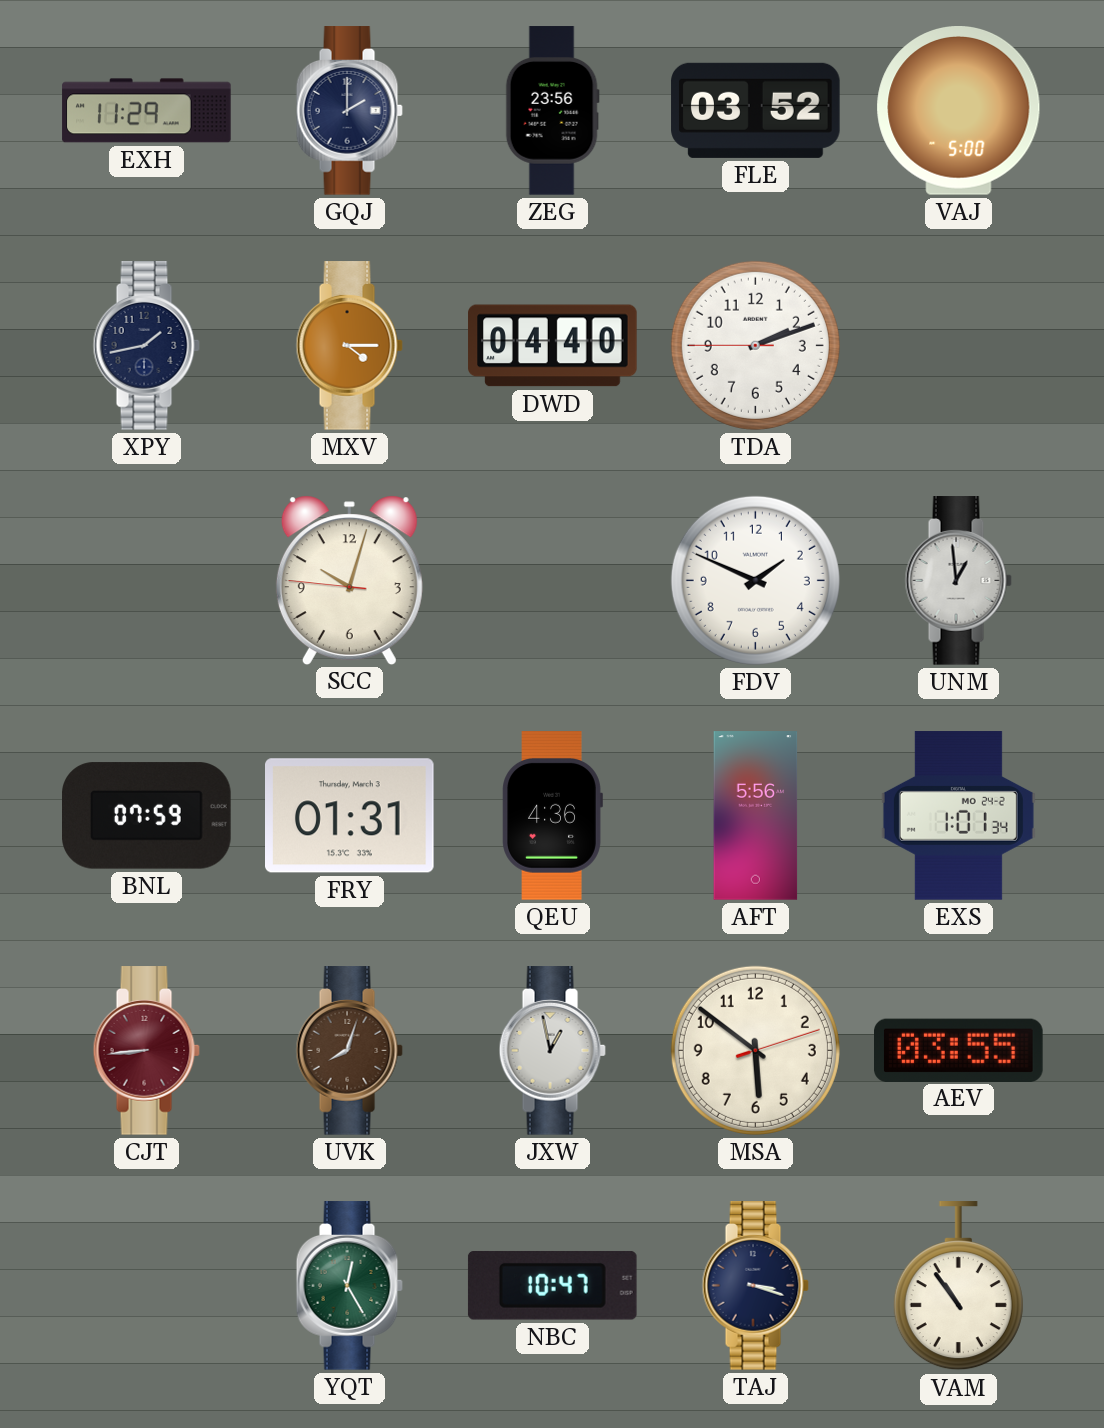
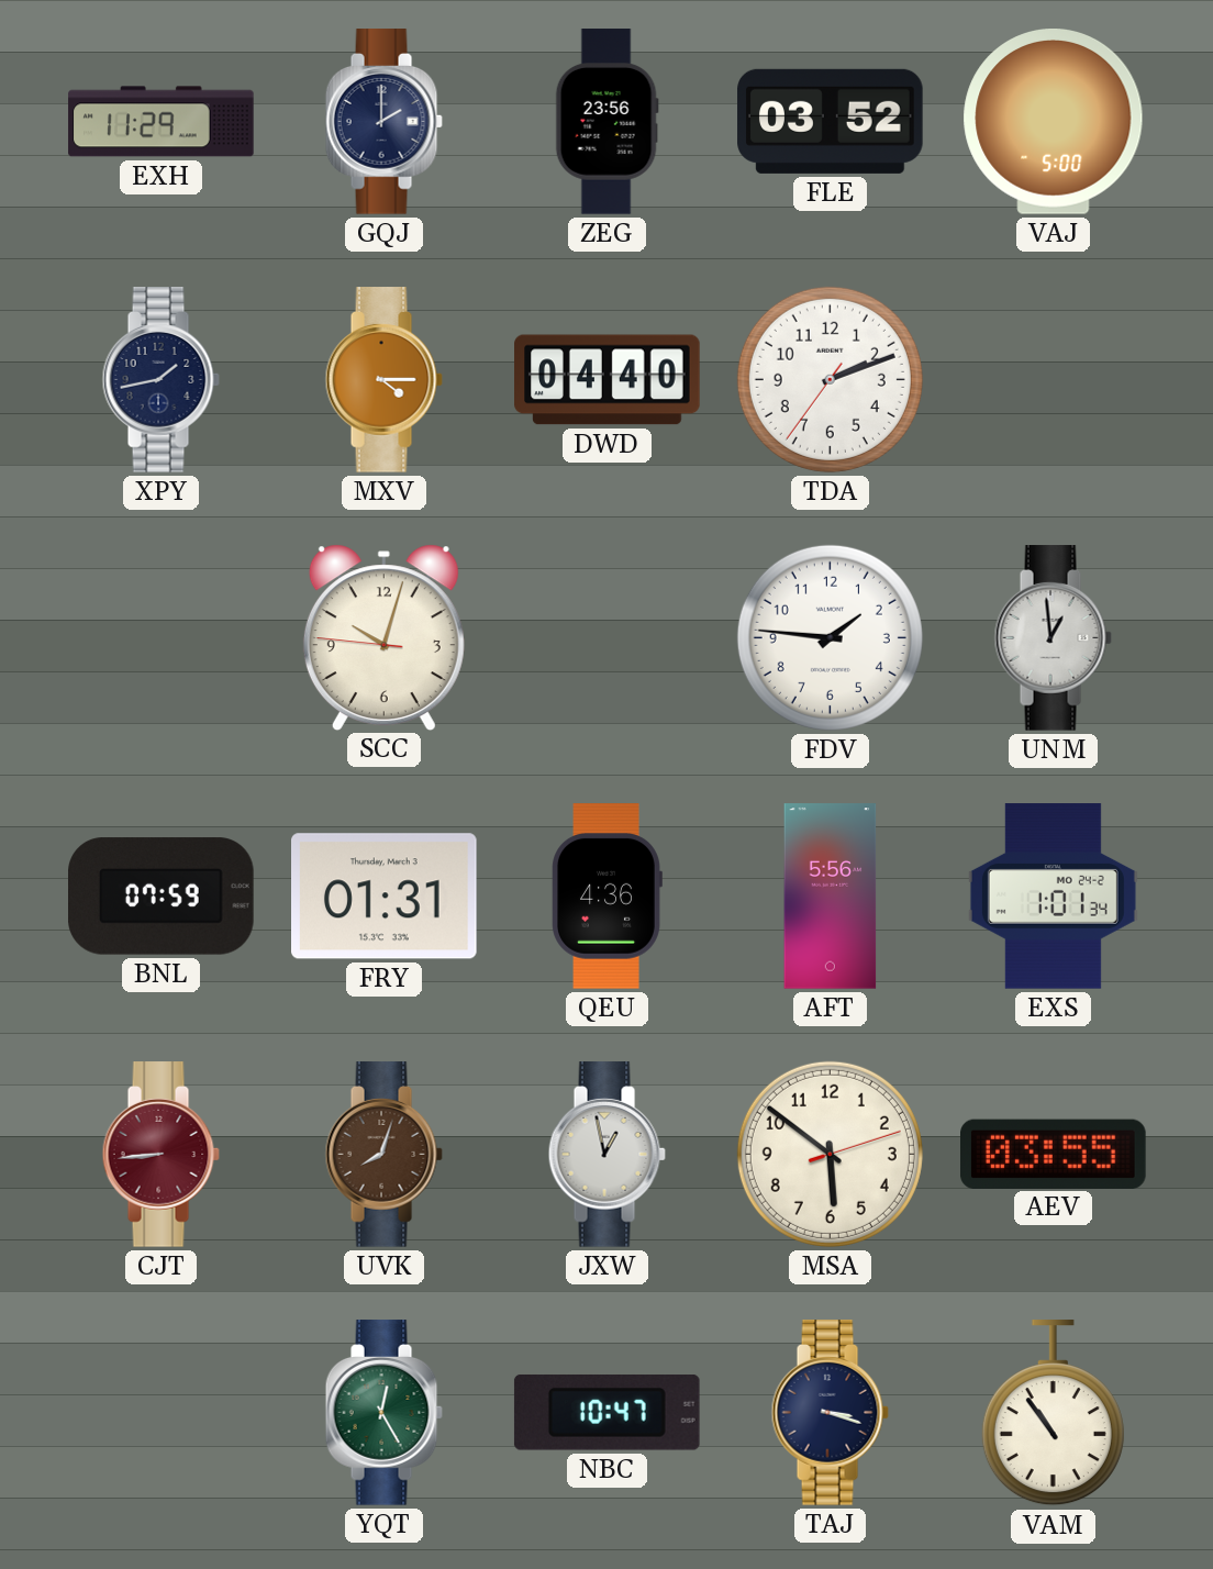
TDA: 2:11:45 -> 2:11:36
FDV: 1:49 -> 1:46
